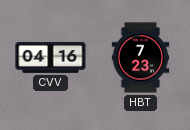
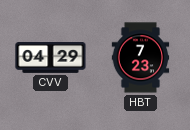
CVV: 04:16 -> 04:29
